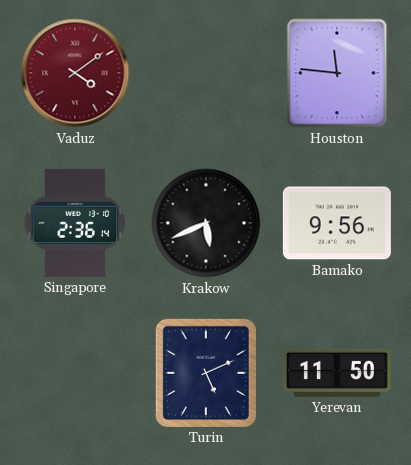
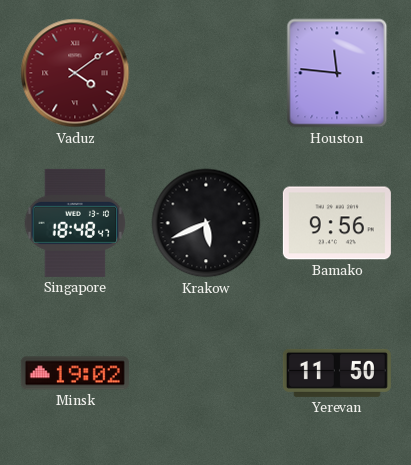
Singapore: 2:36 -> 18:48
Minsk: none -> 19:02
Turin: 5:11 -> none
